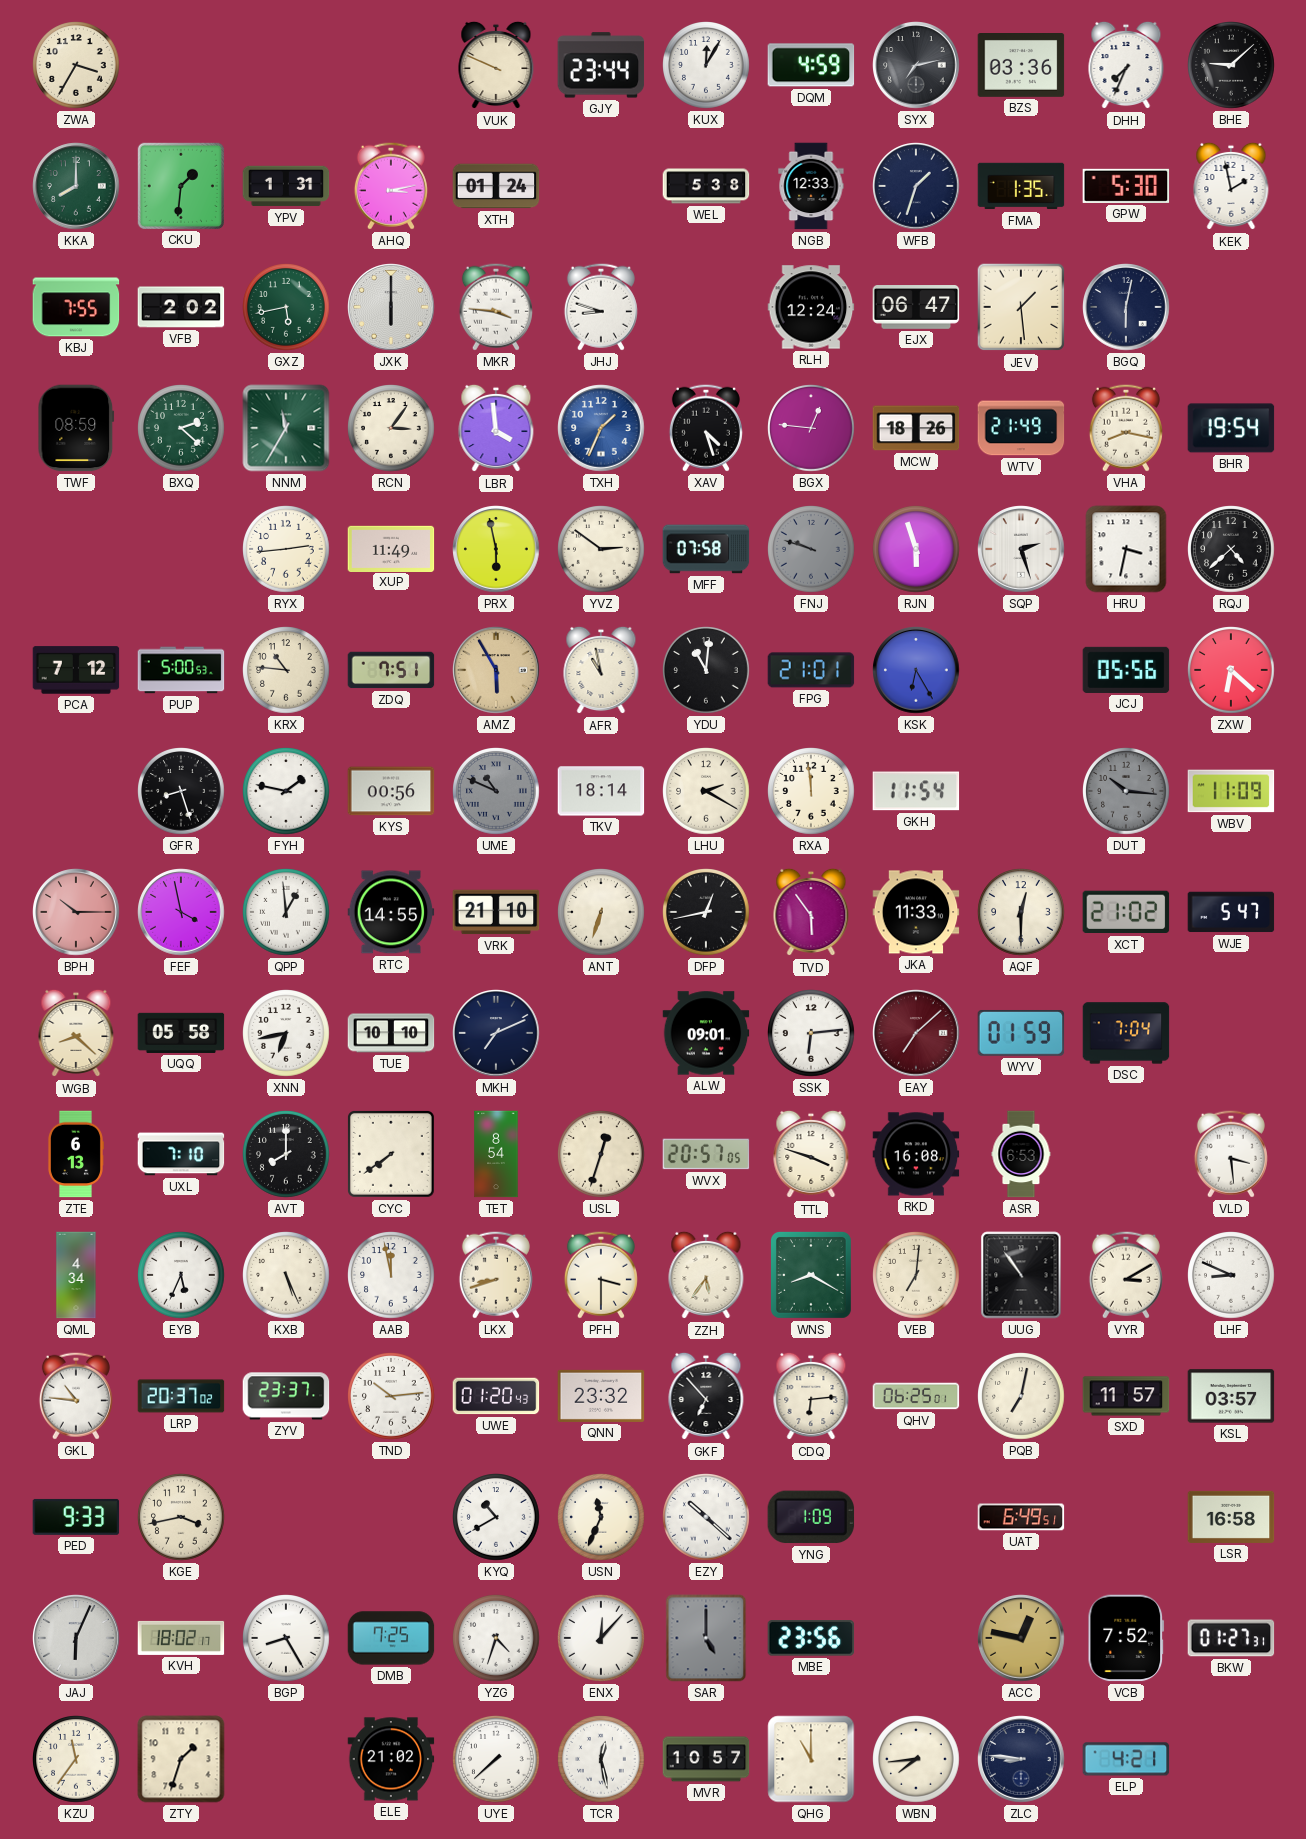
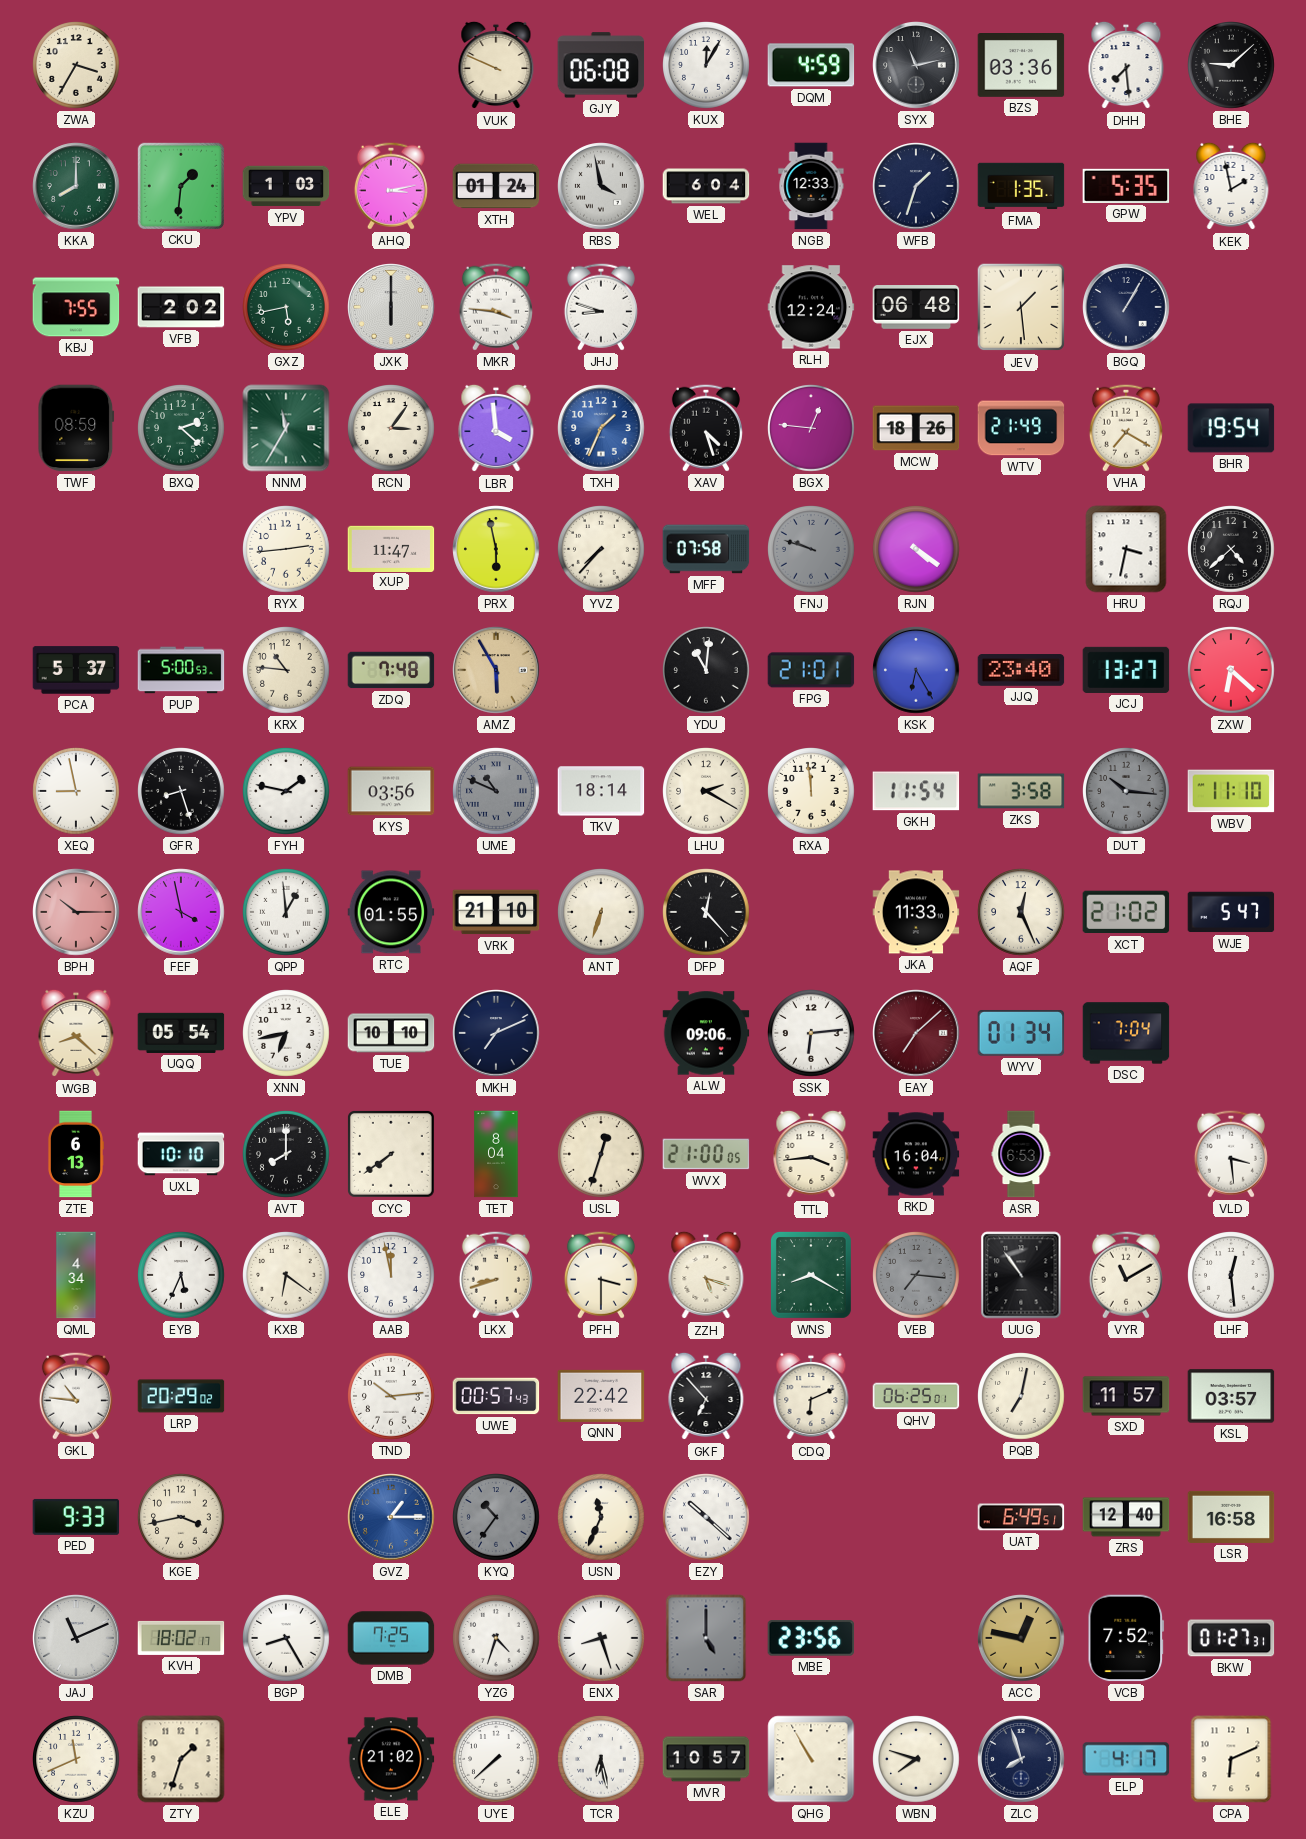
GJY: 23:44 -> 06:08
SYX: 7:13 -> 11:13
DHH: 7:34 -> 7:29
YPV: 1:31 -> 1:03
RBS: none -> 3:58
WEL: 5:38 -> 6:04
GPW: 5:30 -> 5:35
EJX: 06:47 -> 06:48
BGQ: 6:02 -> 1:05
VHA: 8:17 -> 7:20
XUP: 11:49 -> 11:47
YVZ: 2:51 -> 7:37
RJN: 5:57 -> 4:21
SQP: 2:27 -> none
PCA: 7:12 -> 5:37
ZDQ: 7:51 -> 7:48
AFR: 10:58 -> none
JJQ: none -> 23:40
JCJ: 05:56 -> 13:27
XEQ: none -> 8:58
KYS: 00:56 -> 03:56
ZKS: none -> 3:58
WBV: 11:09 -> 11:10
RTC: 14:55 -> 01:55
DFP: 12:43 -> 12:23
TVD: 5:54 -> none
AQF: 12:30 -> 12:26
UQQ: 05:58 -> 05:54
ALW: 09:01 -> 09:06
WYV: 01:59 -> 01:34
UXL: 7:10 -> 10:10
TET: 8:54 -> 8:04
WVX: 20:57 -> 21:00
TTL: 3:48 -> 3:44
RKD: 16:08 -> 16:04
KXB: 5:26 -> 6:21
ZZH: 5:36 -> 5:18
VEB: 7:01 -> 7:16
VEB dial: cream -> grey
VYR: 3:10 -> 11:10
LHF: 8:49 -> 12:29
LRP: 20:37 -> 20:29
ZYV: 23:37 -> none
UWE: 01:20 -> 00:57
QNN: 23:32 -> 22:42
CDQ: 6:14 -> 6:11
GVZ: none -> 1:15
KYQ: 10:40 -> 10:36
KYQ dial: white -> grey
YNG: 1:09 -> none
ZRS: none -> 12:40
JAJ: 6:04 -> 11:11
ENX: 12:07 -> 8:27
KZU: 11:36 -> 11:41
TCR: 12:28 -> 6:28
QHG: 11:00 -> 10:55
WBN: 7:44 -> 7:48
ZLC: 8:46 -> 7:57
ELP: 4:21 -> 4:17
CPA: none -> 6:11
